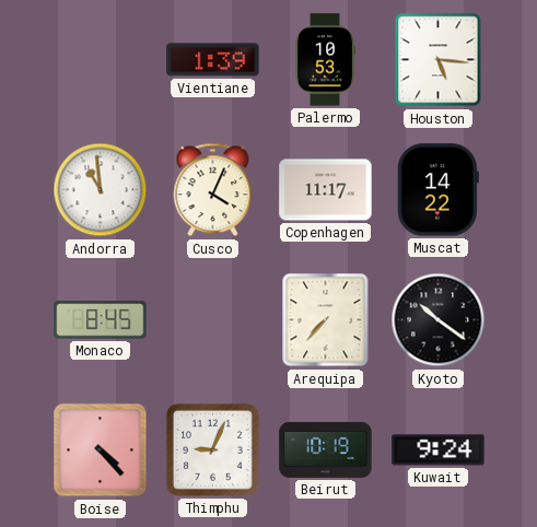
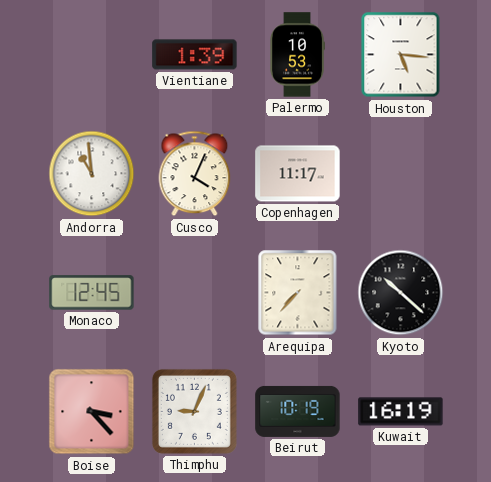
Muscat: 14:22 -> none
Monaco: 8:45 -> 12:45
Kyoto: 10:21 -> 10:22
Boise: 4:23 -> 3:23
Kuwait: 9:24 -> 16:19
